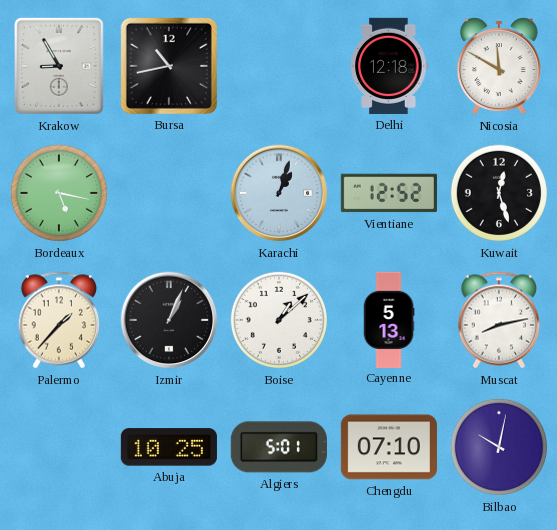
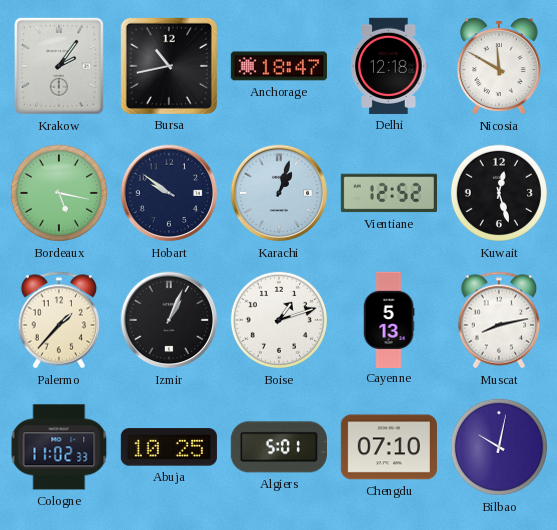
Krakow: 8:55 -> 2:06
Anchorage: none -> 18:47
Hobart: none -> 9:51
Boise: 1:08 -> 1:12
Cologne: none -> 11:02
